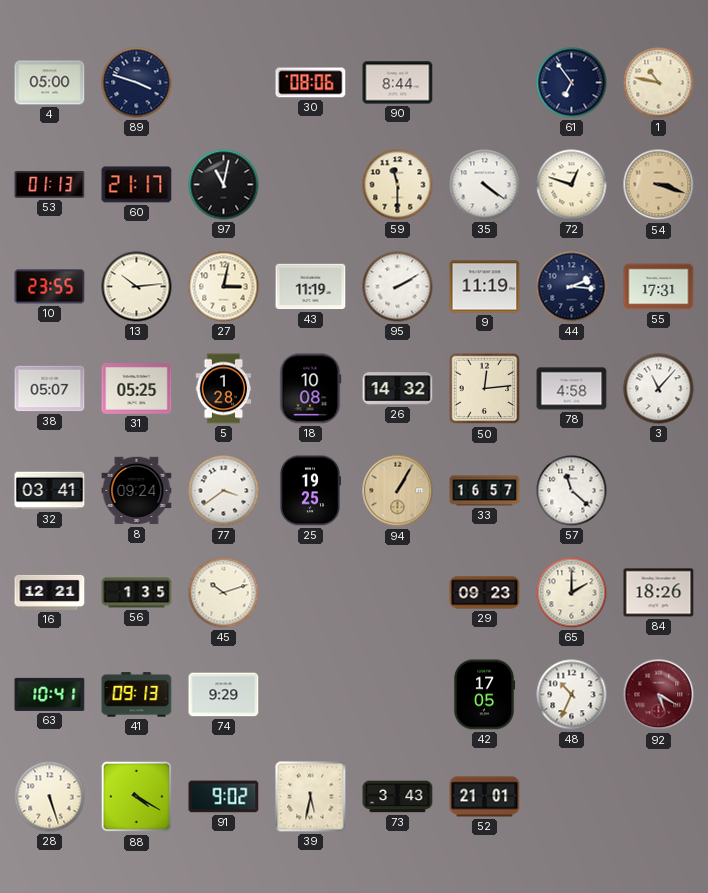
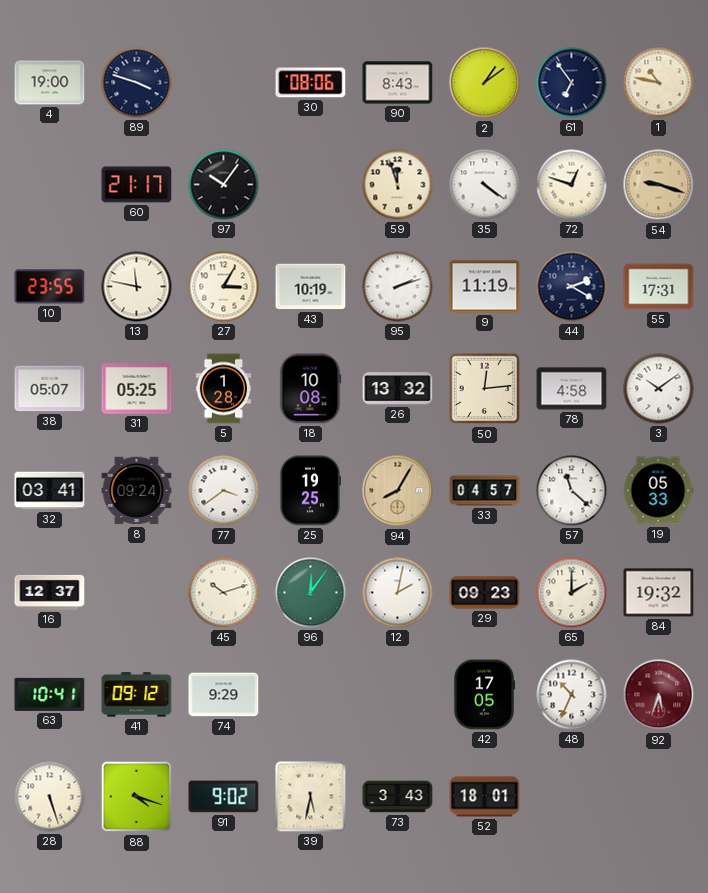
4: 05:00 -> 19:00
90: 8:44 -> 8:43
2: none -> 1:09
53: 01:13 -> none
97: 11:02 -> 10:06
59: 11:30 -> 11:57
54: 3:18 -> 9:18
13: 10:14 -> 11:47
27: 3:02 -> 3:05
43: 11:19 -> 10:19
95: 2:10 -> 2:12
44: 2:16 -> 2:20
26: 14:32 -> 13:32
3: 11:07 -> 10:09
94: 1:05 -> 8:05
33: 16:57 -> 04:57
19: none -> 05:33
16: 12:21 -> 12:37
56: 1:35 -> none
96: none -> 12:06
12: none -> 2:02
84: 18:26 -> 19:32
41: 09:13 -> 09:12
92: 5:20 -> 5:33
88: 4:20 -> 4:18
52: 21:01 -> 18:01
